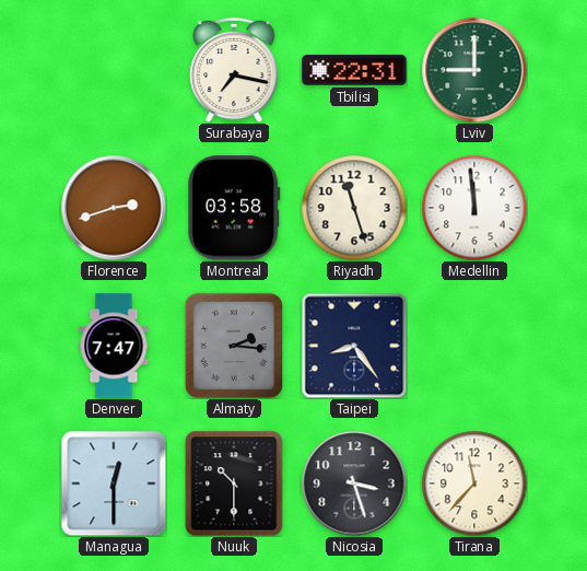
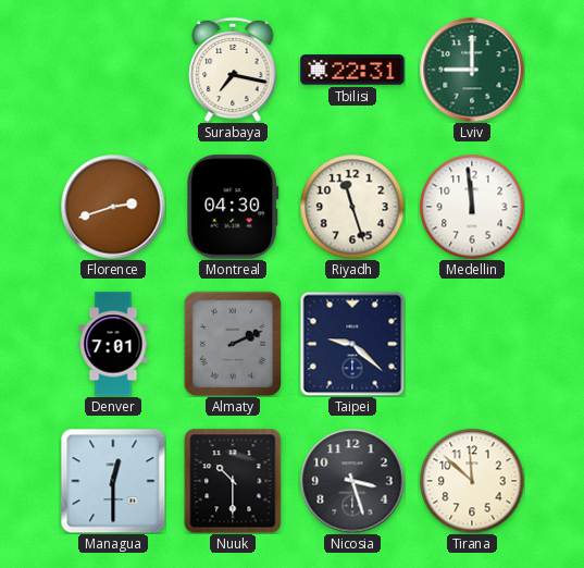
Montreal: 03:58 -> 04:30
Denver: 7:47 -> 7:01
Almaty: 2:16 -> 2:11
Taipei: 8:24 -> 9:22
Tirana: 11:37 -> 11:52
